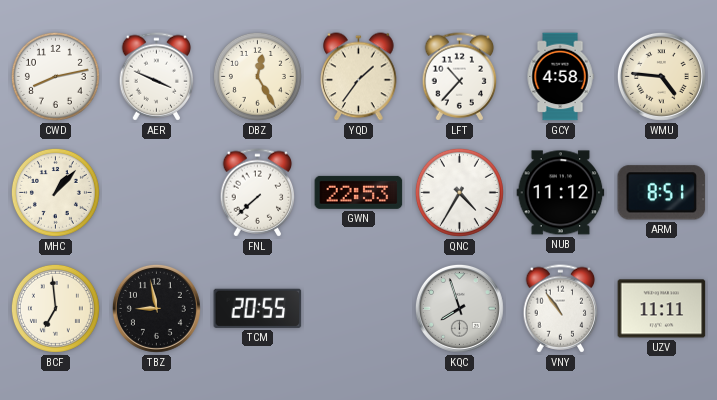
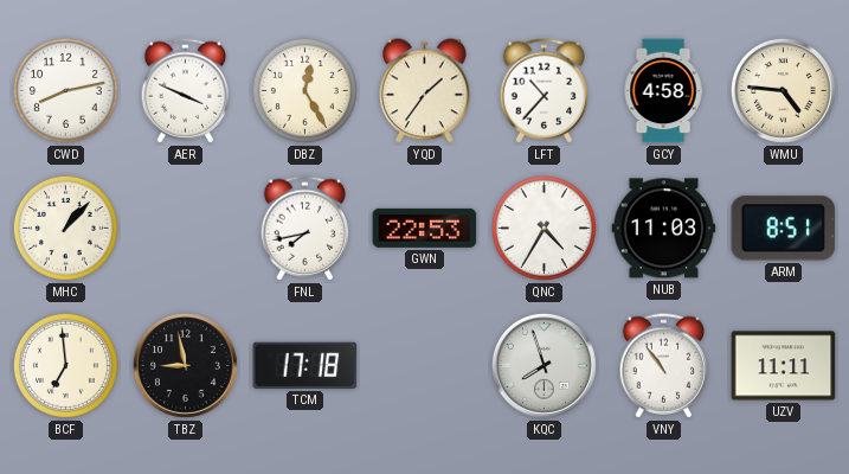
FNL: 7:38 -> 7:43
NUB: 11:12 -> 11:03
TCM: 20:55 -> 17:18
